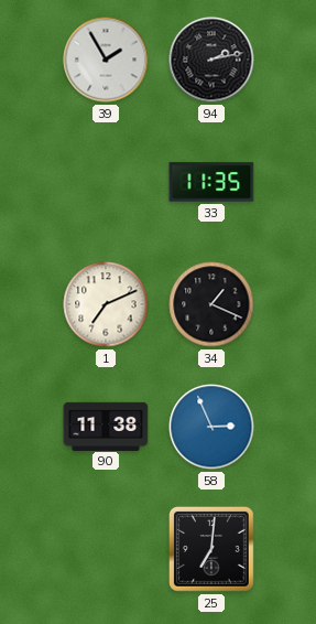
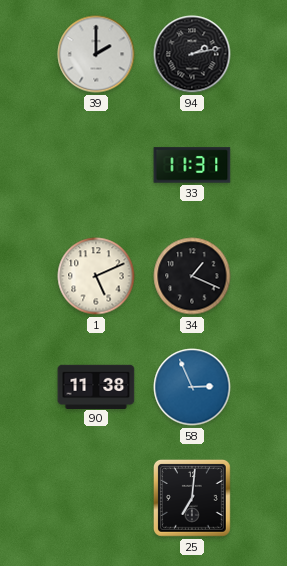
39: 1:55 -> 2:00
33: 11:35 -> 11:31
1: 7:11 -> 5:11
